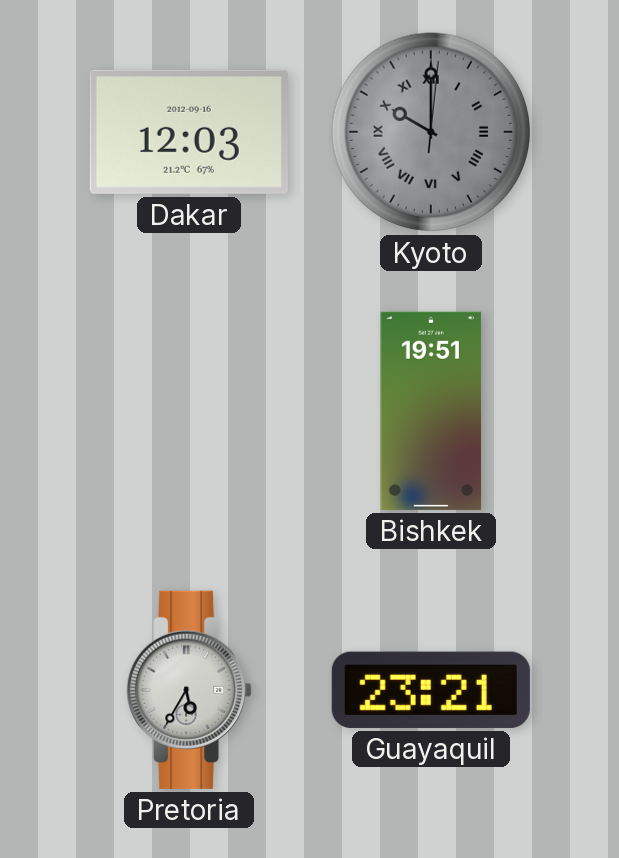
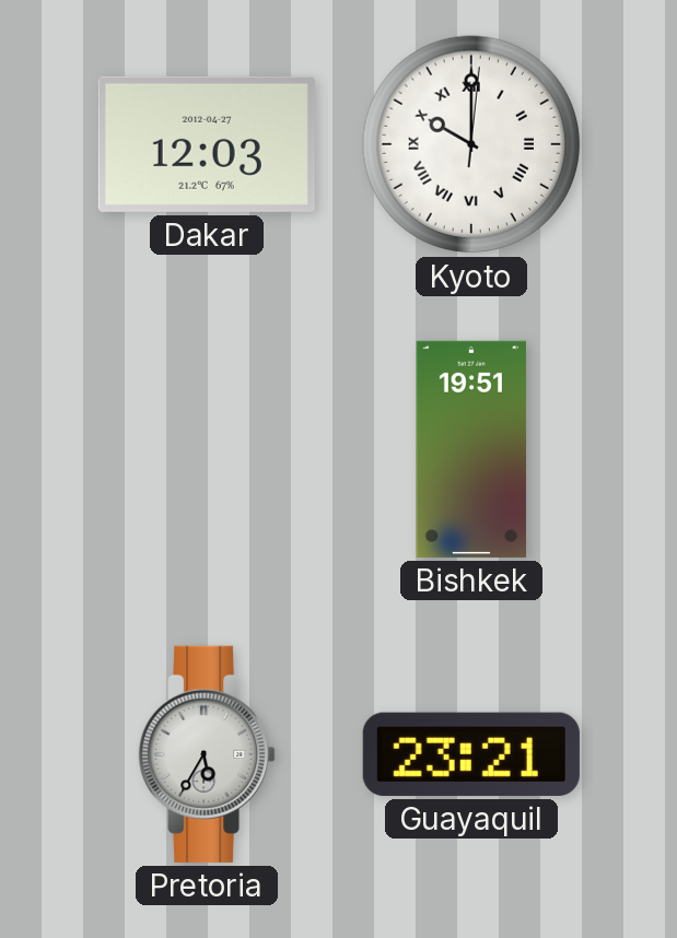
Dakar date: 2012-09-16 -> 2012-04-27
Kyoto dial: grey -> white
